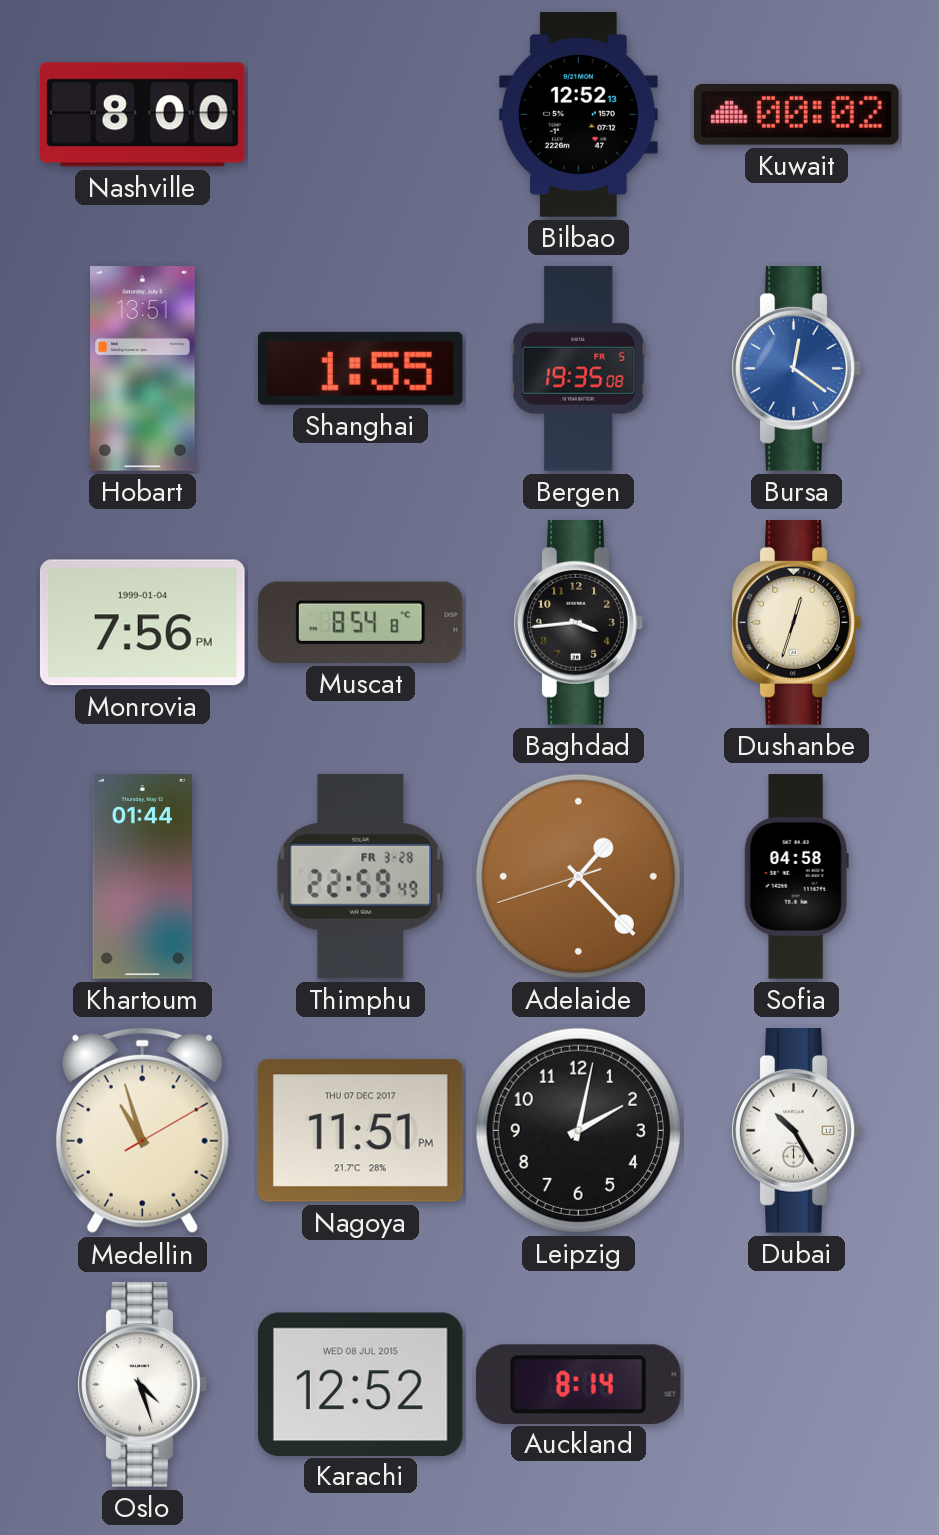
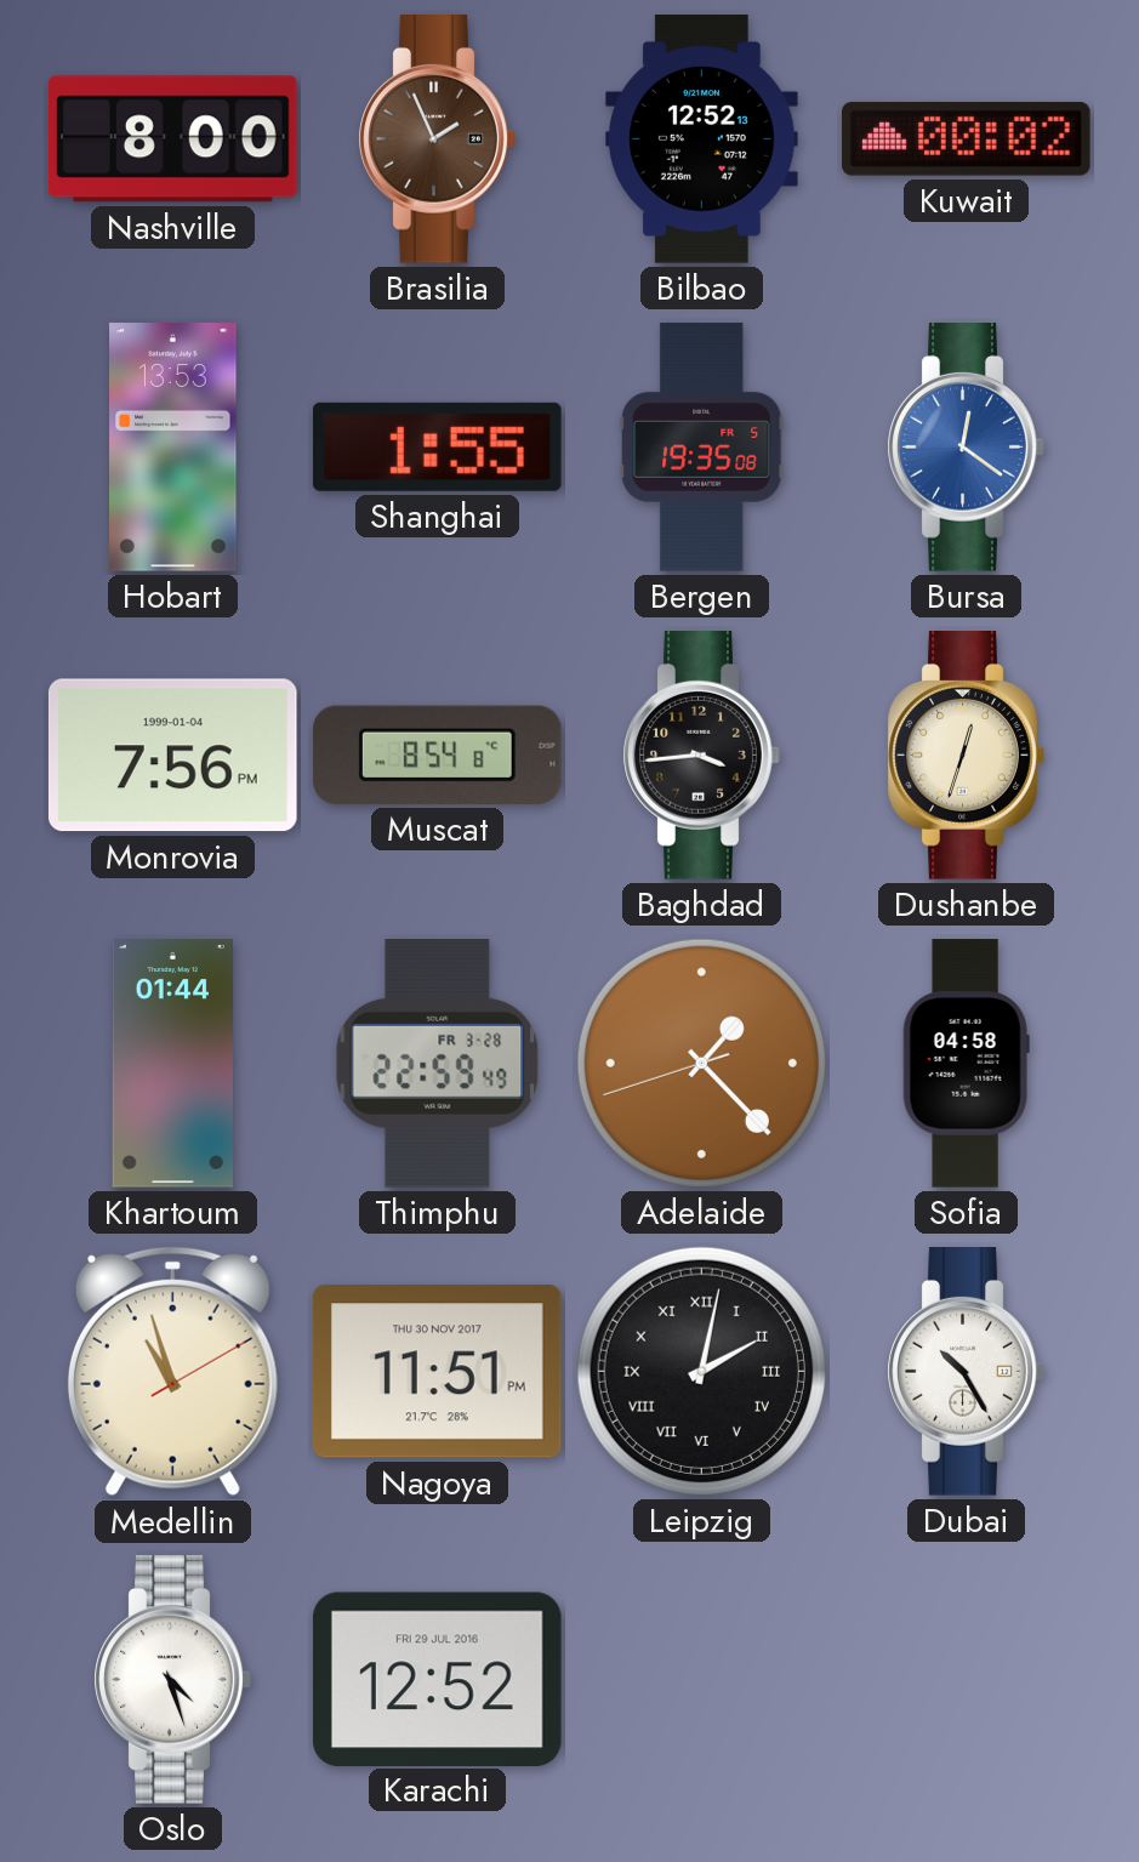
Brasilia: none -> 1:56
Hobart: 13:51 -> 13:53
Nagoya date: THU 07 DEC 2017 -> THU 30 NOV 2017
Leipzig numerals: Arabic -> Roman
Karachi date: WED 08 JUL 2015 -> FRI 29 JUL 2016
Auckland: 8:14 -> none
